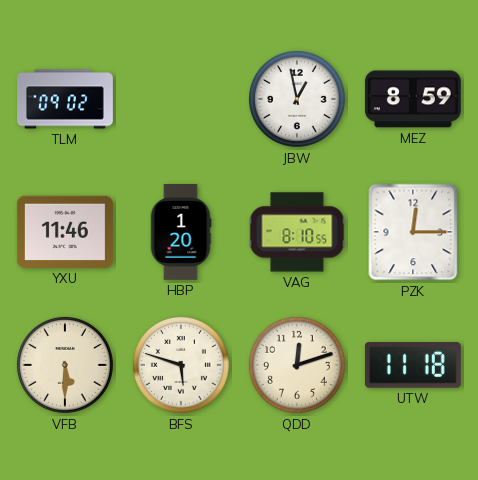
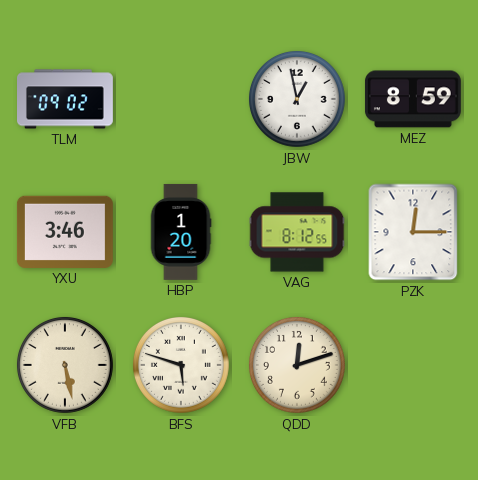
YXU: 11:46 -> 3:46
VAG: 8:10 -> 8:12
VFB: 5:30 -> 5:28
UTW: 11:18 -> none
